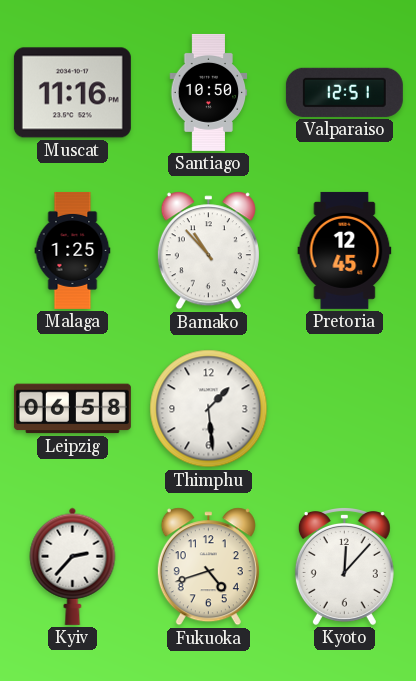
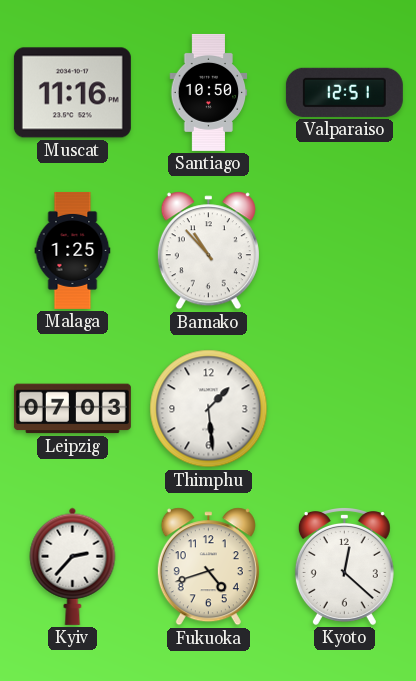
Pretoria: 12:45 -> none
Leipzig: 06:58 -> 07:03
Kyoto: 12:07 -> 12:22
